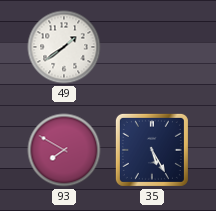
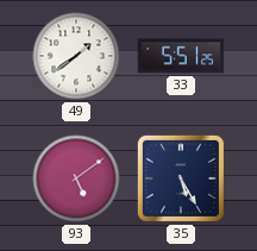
33: none -> 5:51
93: 7:50 -> 5:09
